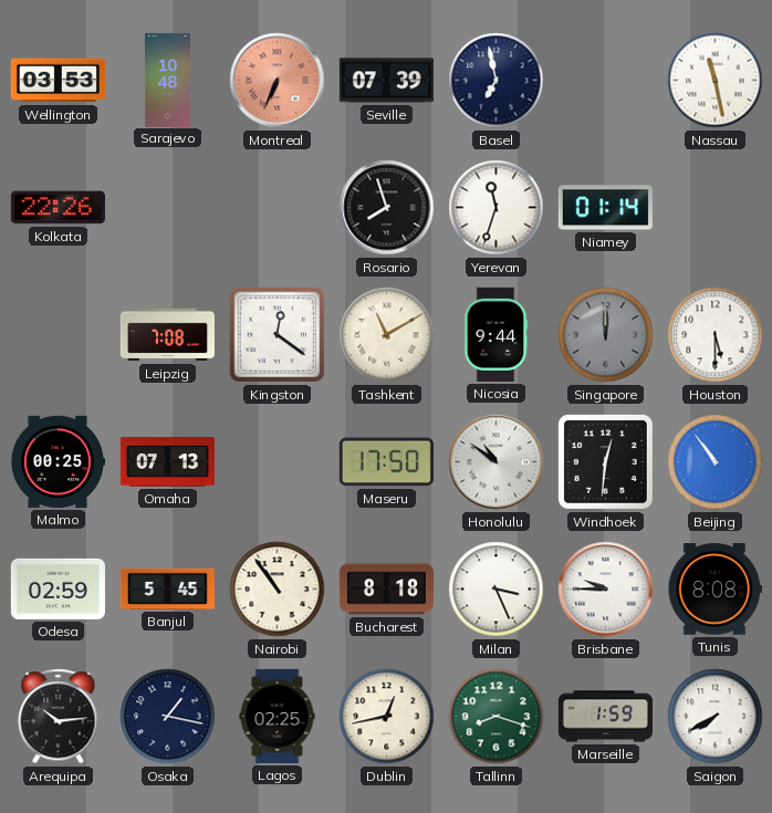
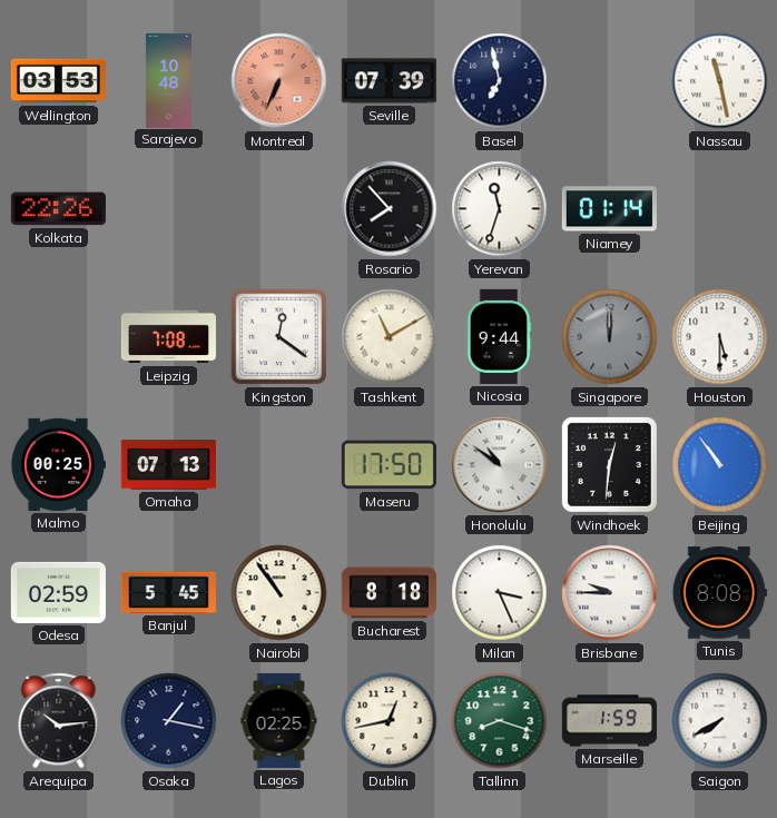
Rosario: 7:57 -> 7:53
